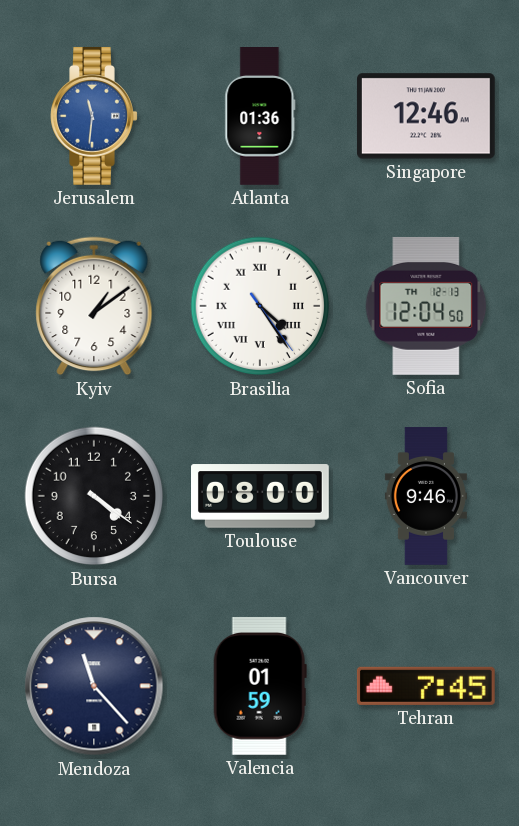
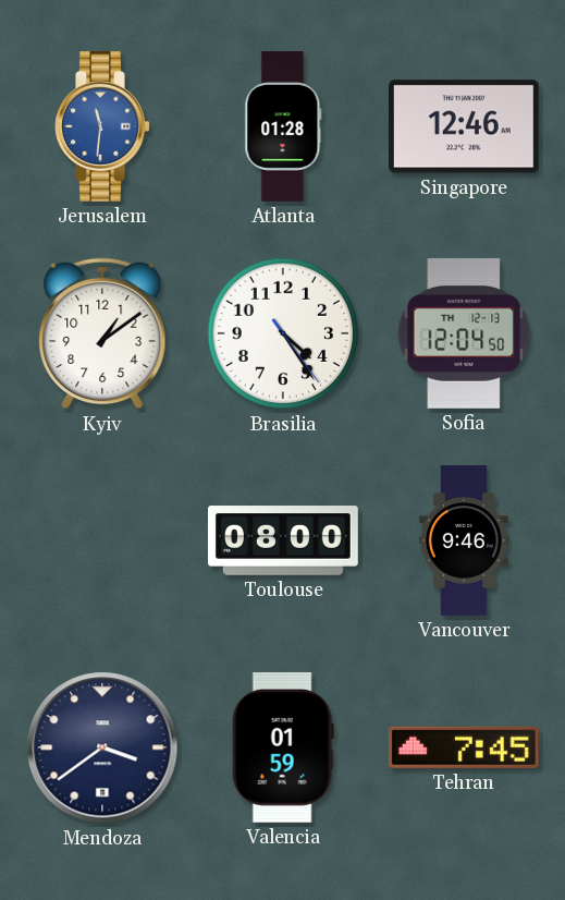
Atlanta: 01:36 -> 01:28
Brasilia numerals: Roman -> Arabic
Bursa: 4:21 -> none
Mendoza: 11:23 -> 3:39
